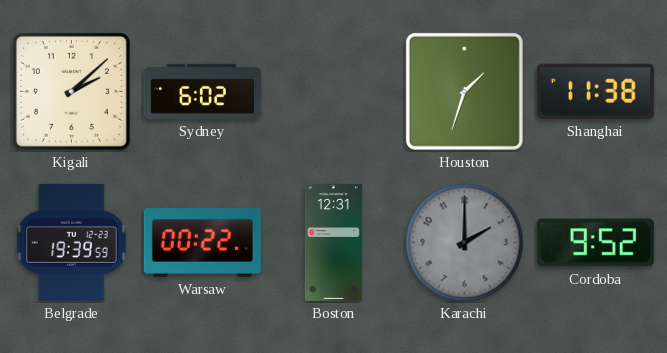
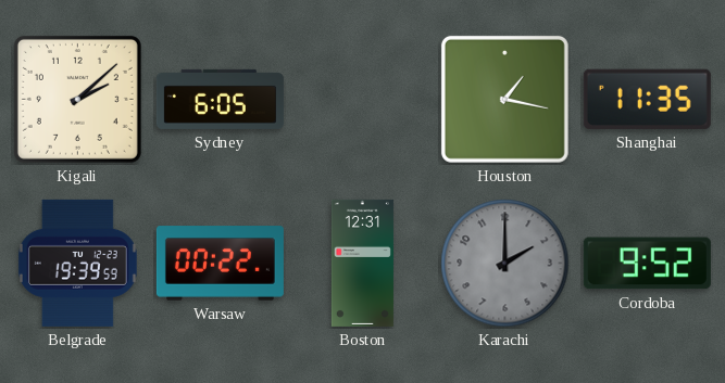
Sydney: 6:02 -> 6:05
Houston: 1:33 -> 1:17
Shanghai: 11:38 -> 11:35
